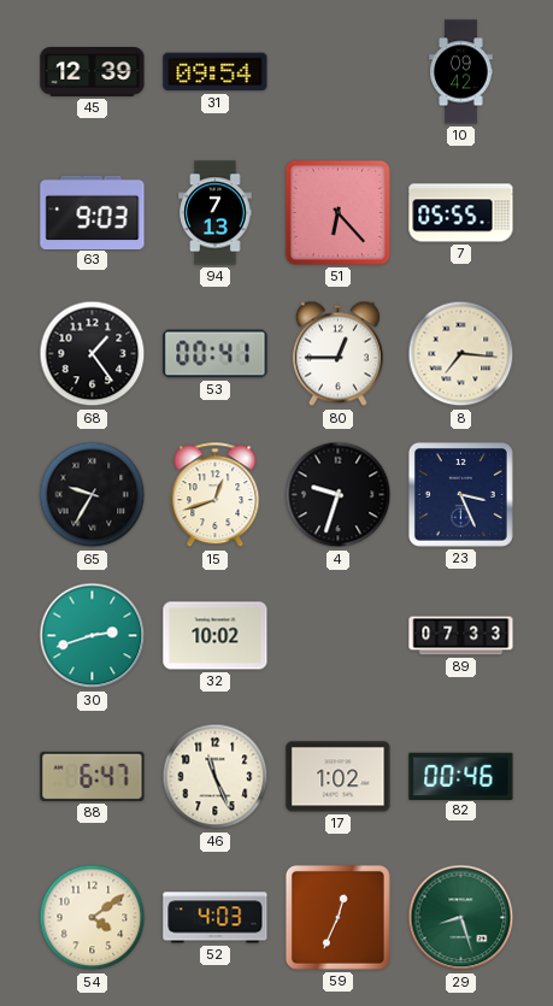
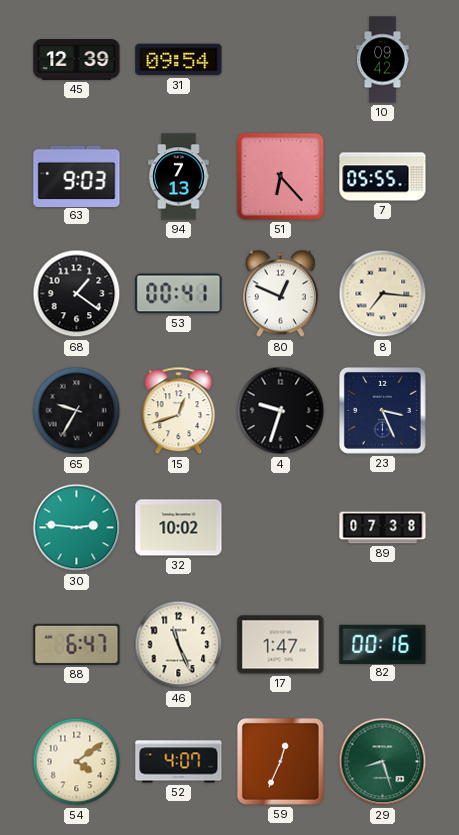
68: 1:24 -> 1:21
80: 12:45 -> 12:49
30: 2:42 -> 2:46
89: 07:33 -> 07:38
17: 1:02 -> 1:47
82: 00:46 -> 00:16
52: 4:03 -> 4:07
